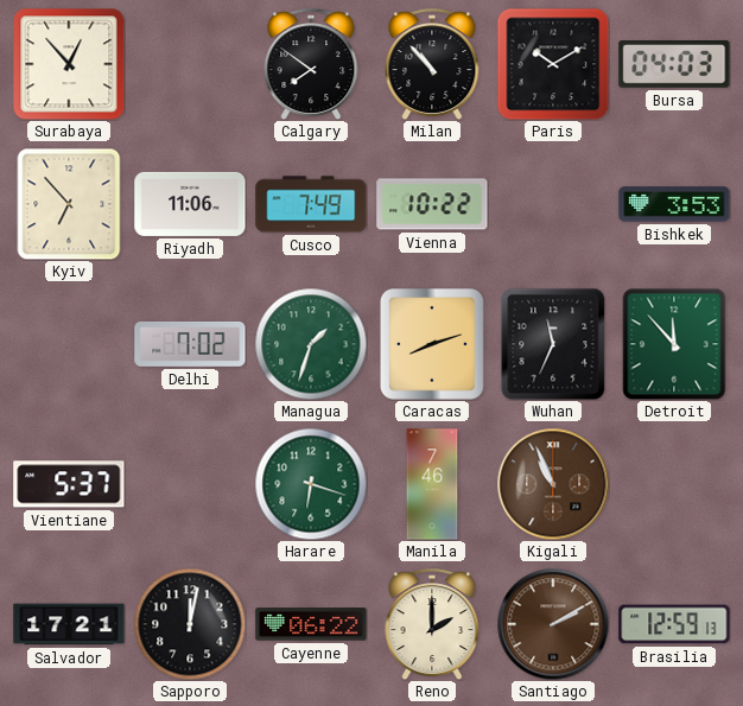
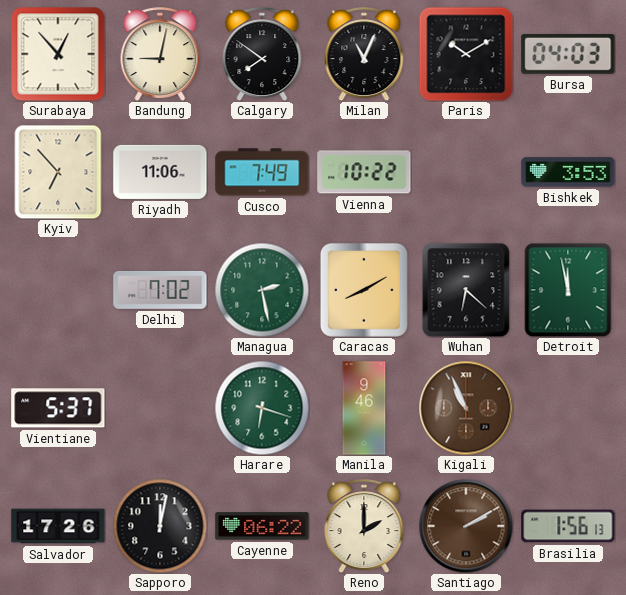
Bandung: none -> 9:02
Milan: 10:53 -> 11:04
Managua: 1:33 -> 2:28
Caracas: 8:12 -> 8:10
Wuhan: 11:34 -> 6:22
Detroit: 11:53 -> 11:58
Manila: 7:46 -> 9:46
Salvador: 17:21 -> 17:26
Brasilia: 12:59 -> 1:56
